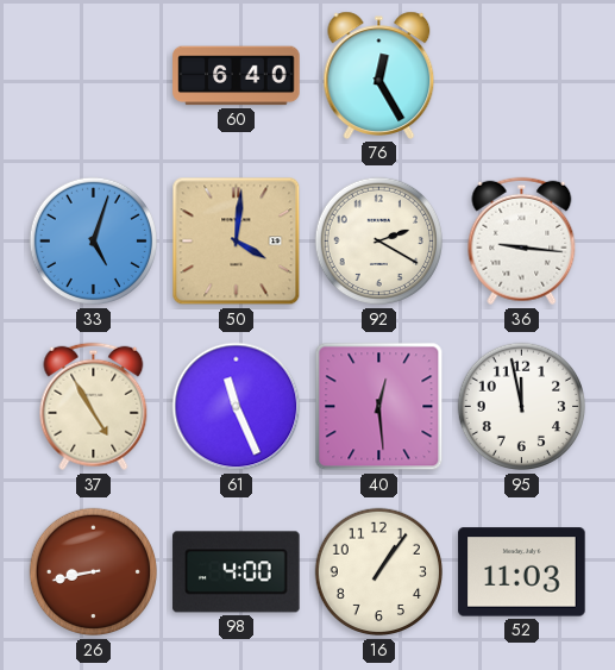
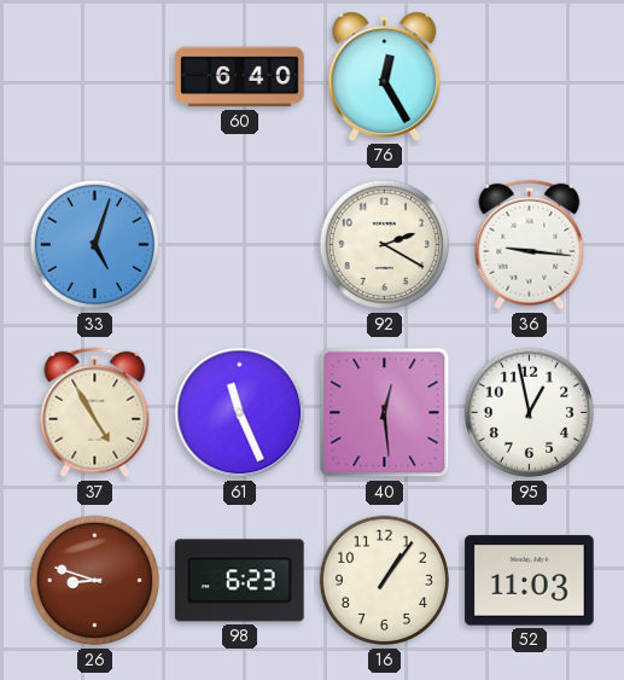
50: 4:01 -> none
95: 11:58 -> 12:58
26: 8:43 -> 8:48
98: 4:00 -> 6:23
